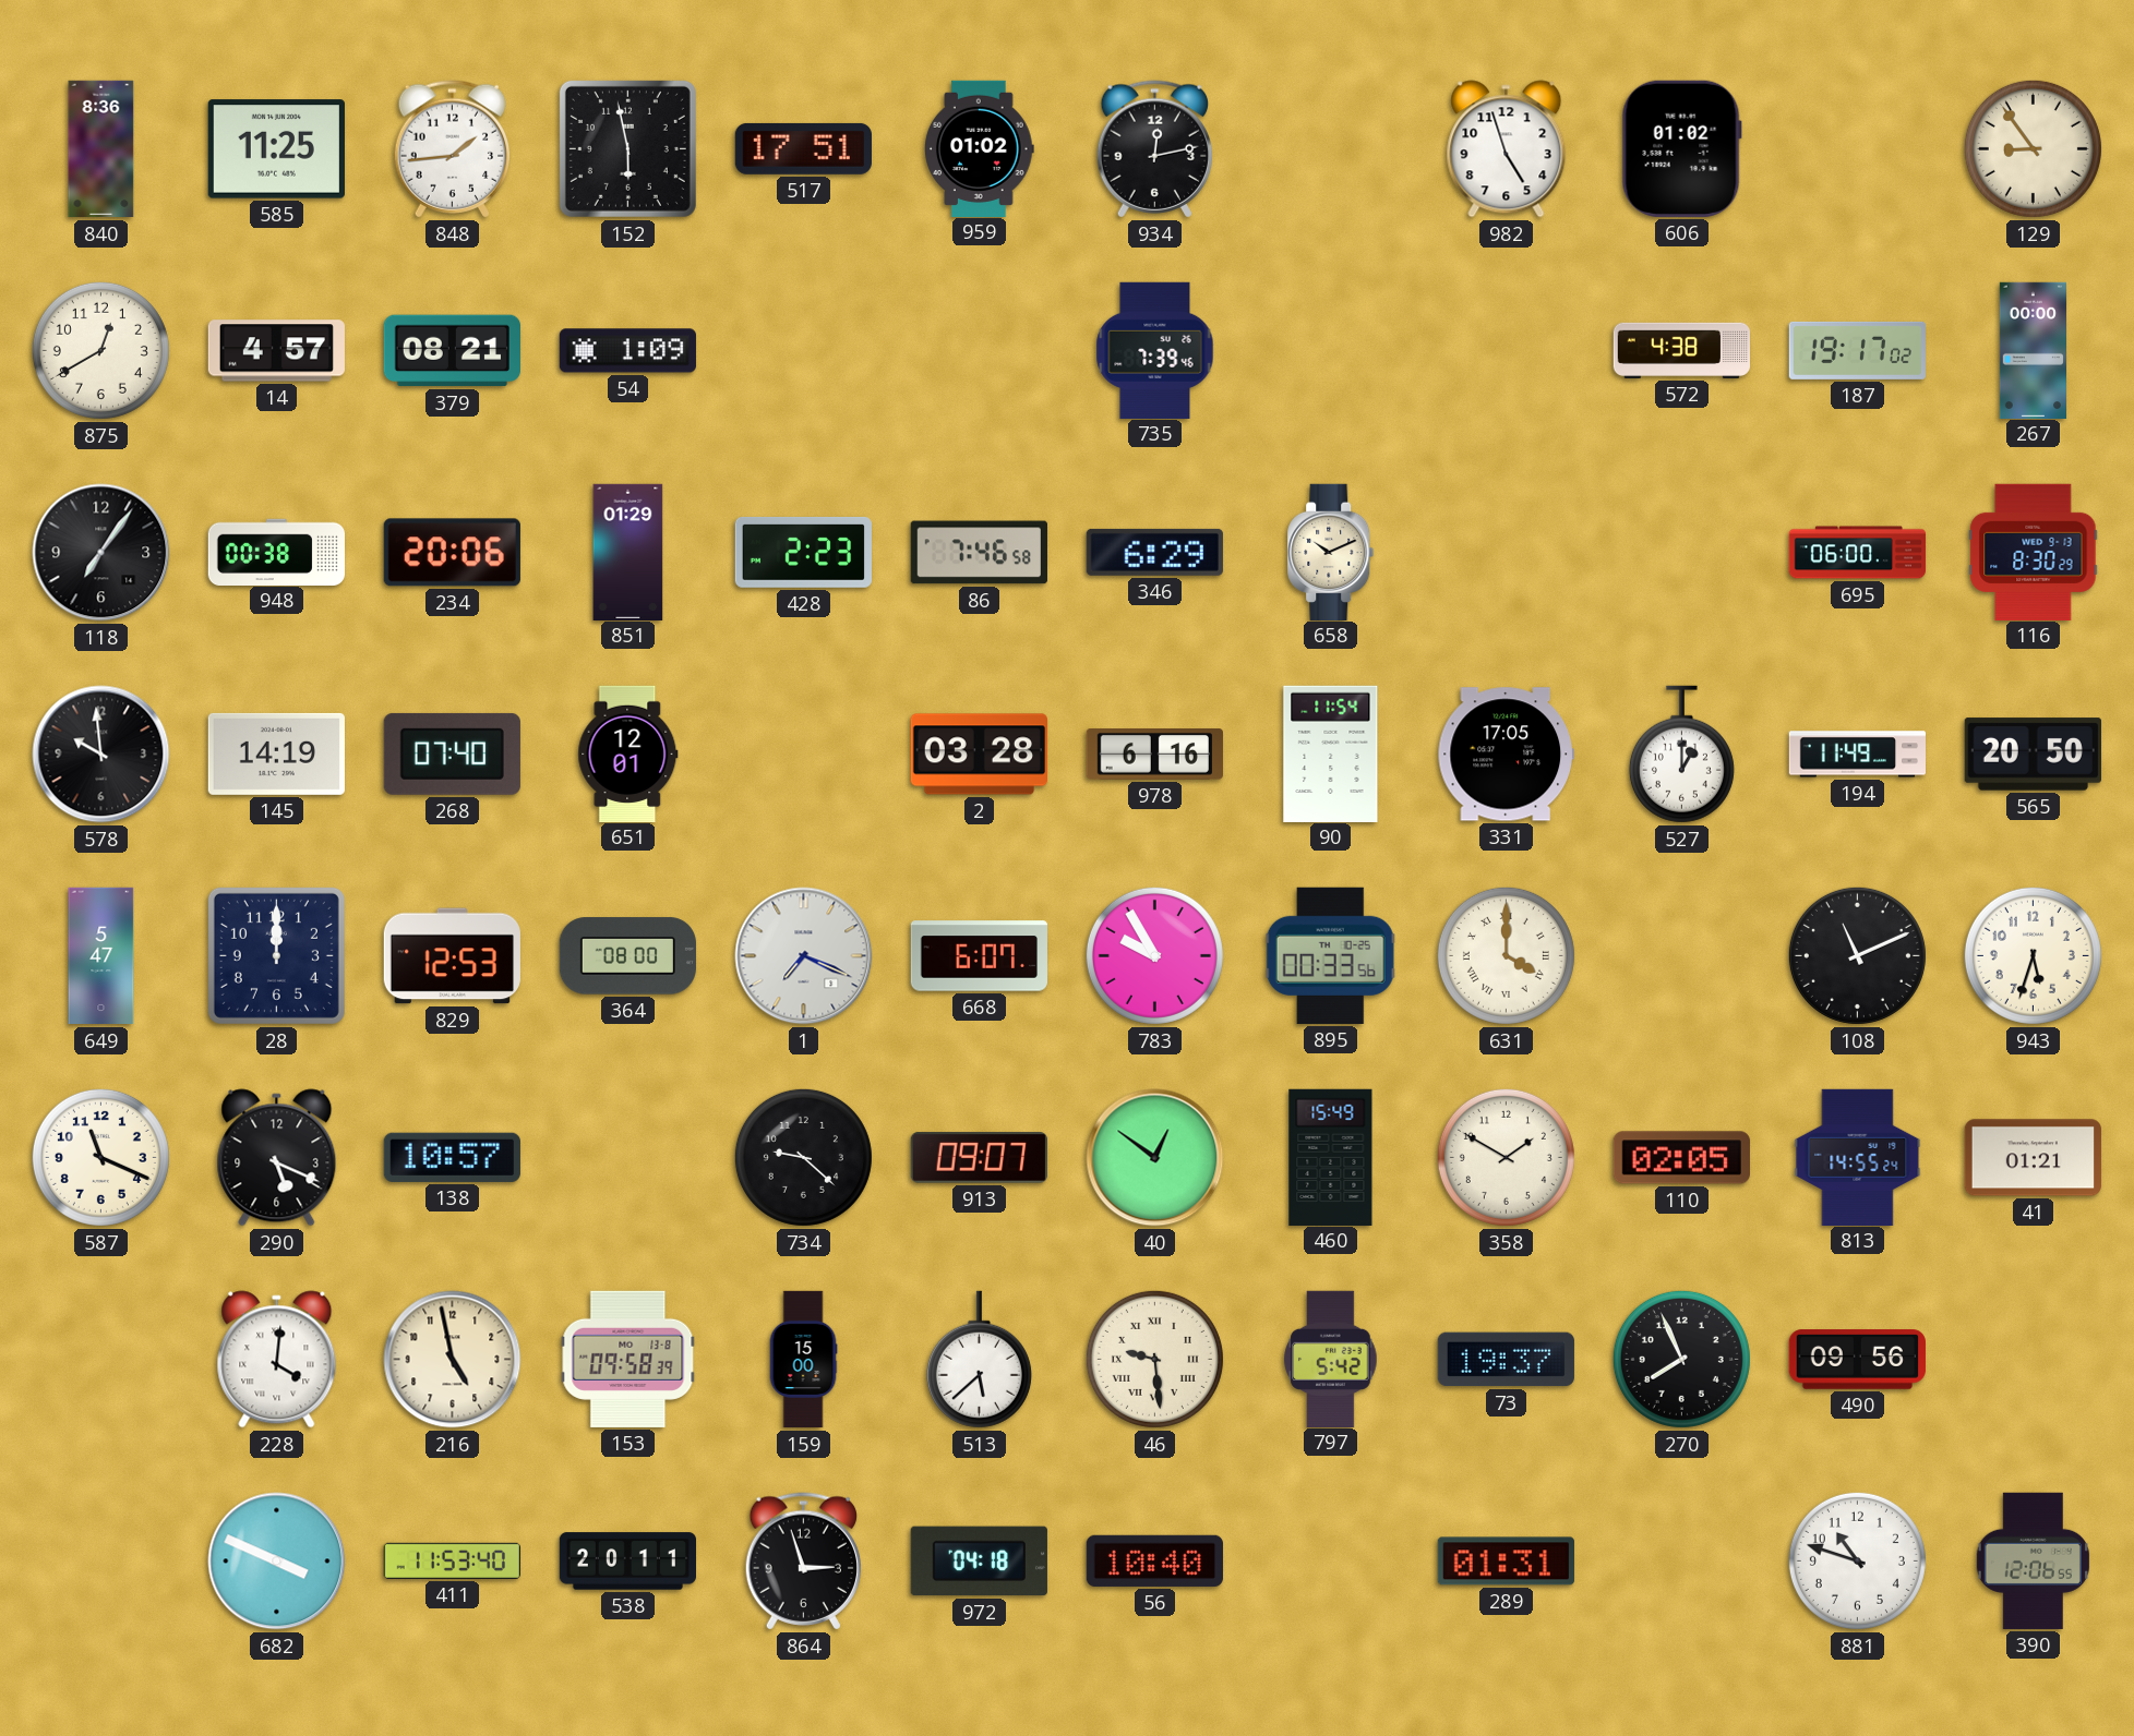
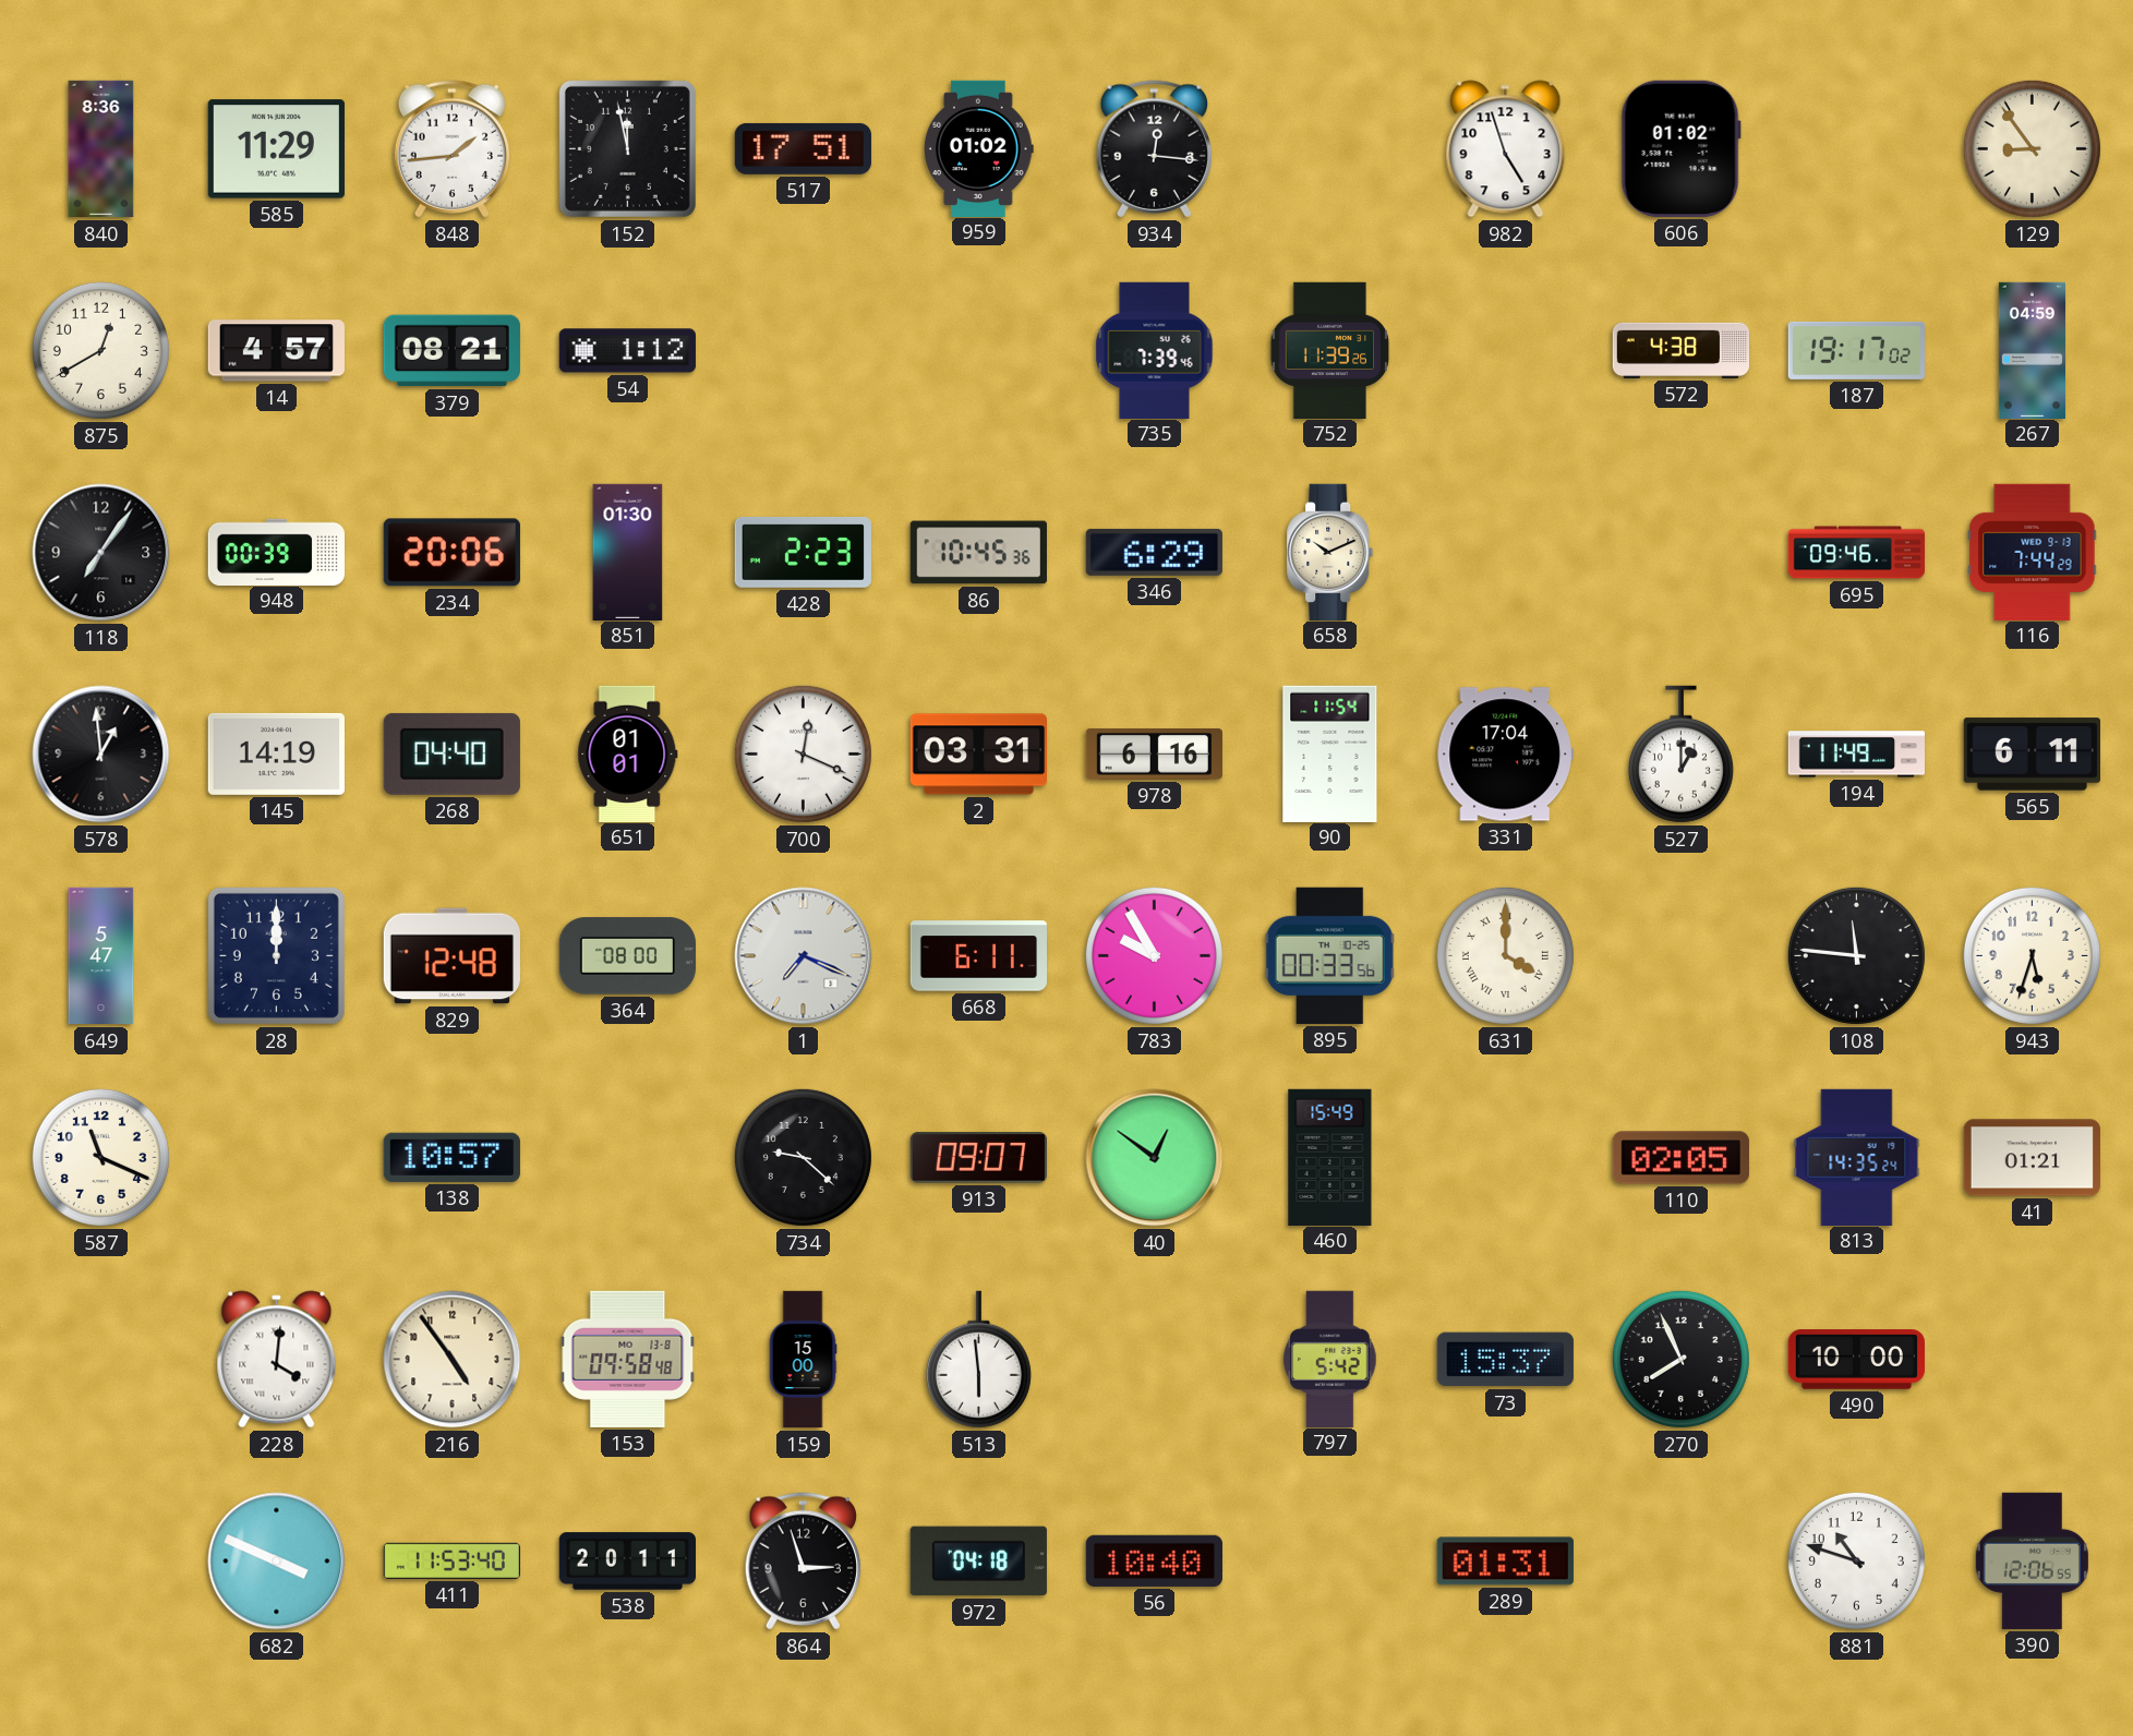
585: 11:25 -> 11:29
152: 5:58 -> 11:58
934: 12:13 -> 12:16
54: 1:09 -> 1:12
752: none -> 11:39
267: 00:00 -> 04:59
948: 00:38 -> 00:39
851: 01:29 -> 01:30
86: 7:46 -> 10:45
695: 06:00 -> 09:46
116: 8:30 -> 7:44
578: 9:59 -> 12:59
268: 07:40 -> 04:40
651: 12:01 -> 01:01
700: none -> 12:19
2: 03:28 -> 03:31
331: 17:05 -> 17:04
565: 20:50 -> 6:11
829: 12:53 -> 12:48
668: 6:07 -> 6:11
108: 11:11 -> 11:46
290: 5:19 -> none
358: 1:50 -> none
813: 14:55 -> 14:35
216: 4:58 -> 4:54
153: 09:58:39 -> 09:58:48
513: 5:38 -> 5:59
46: 9:29 -> none
73: 19:37 -> 15:37
490: 09:56 -> 10:00
